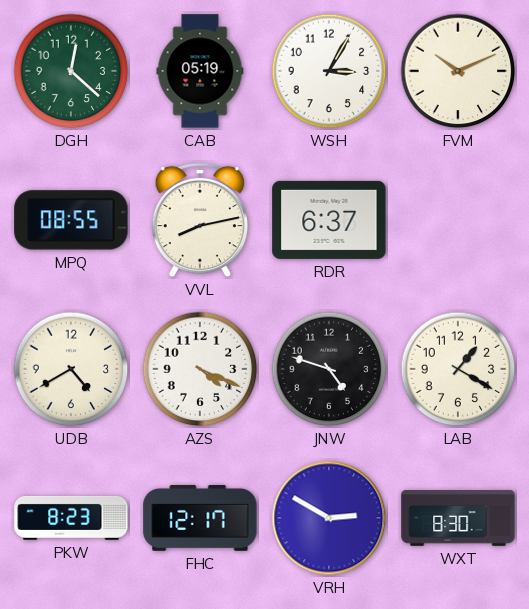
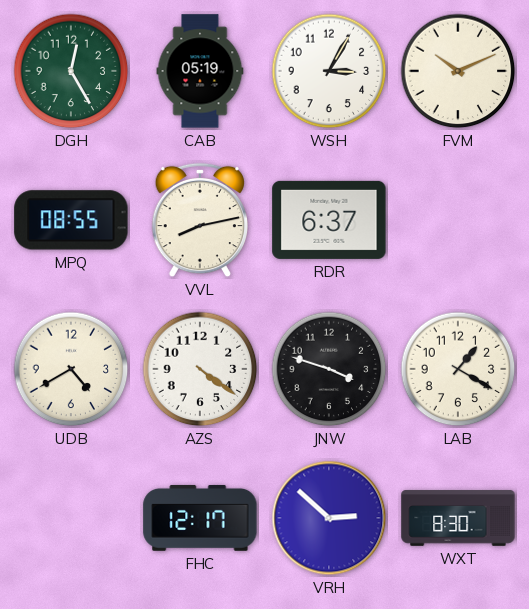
DGH: 12:22 -> 12:25
AZS: 4:19 -> 4:21
JNW: 4:48 -> 3:48
PKW: 8:23 -> none
VRH: 2:50 -> 2:52
